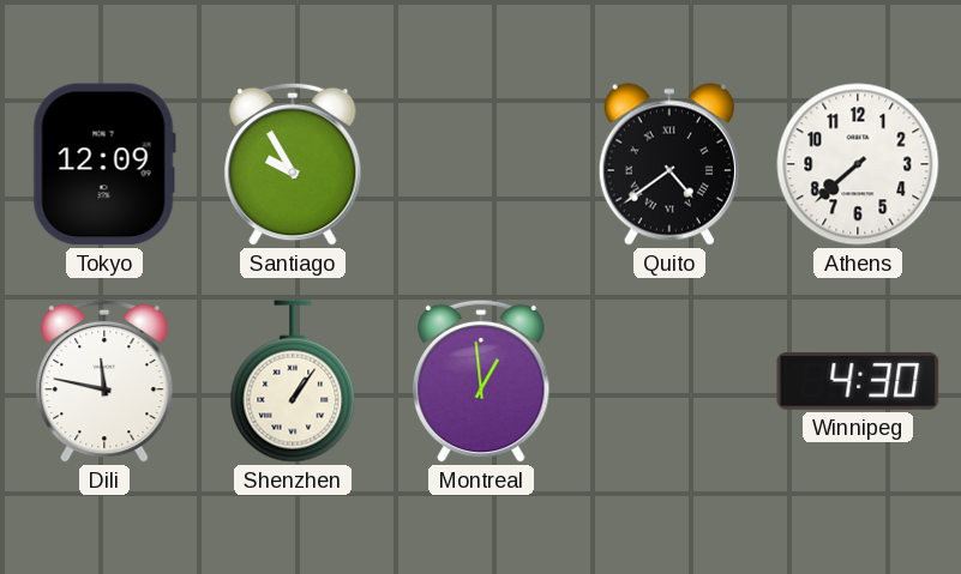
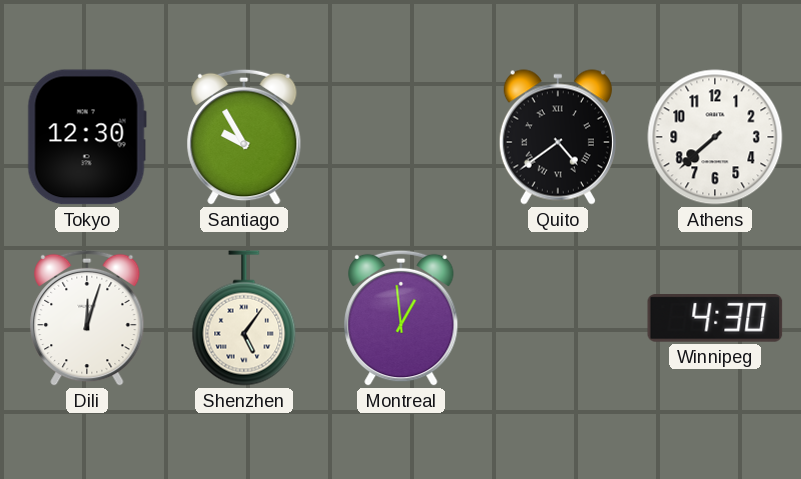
Tokyo: 12:09 -> 12:30
Dili: 11:47 -> 12:03
Shenzhen: 1:06 -> 5:06
